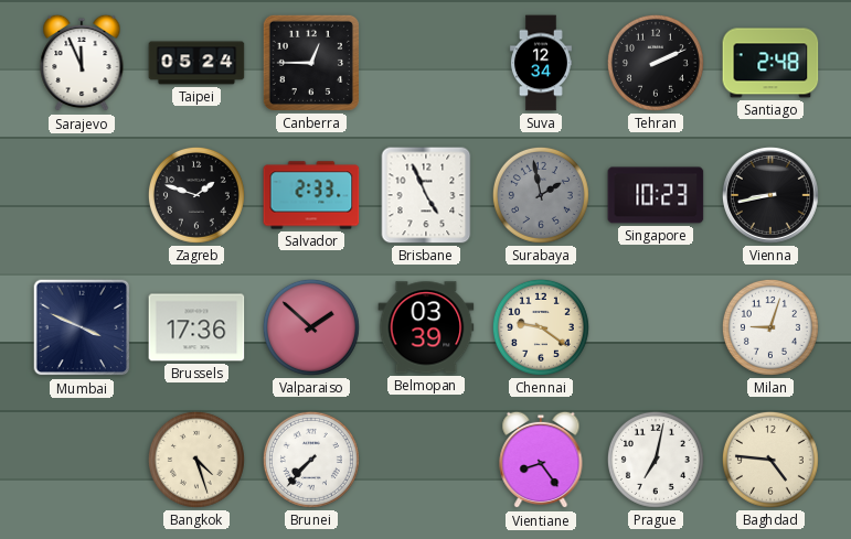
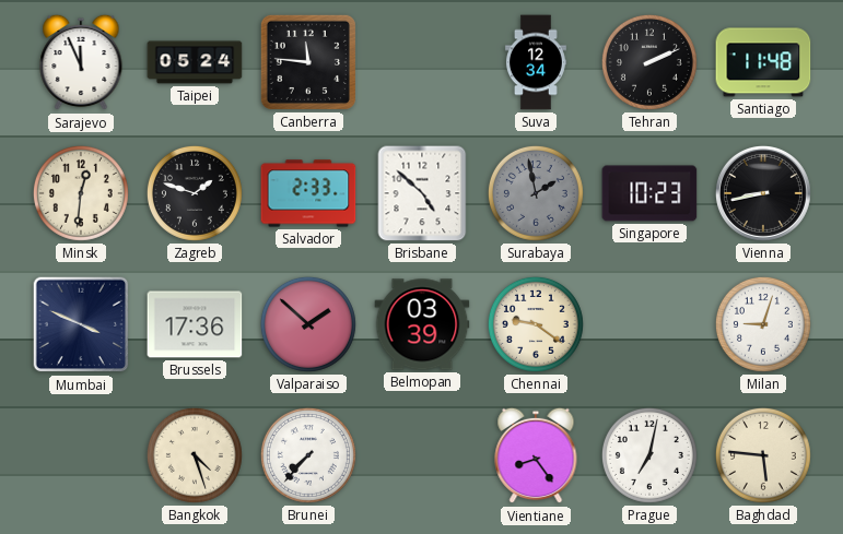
Canberra: 12:45 -> 11:46
Santiago: 2:48 -> 11:48
Minsk: none -> 12:31
Brisbane: 4:56 -> 4:52
Baghdad: 4:46 -> 5:46
